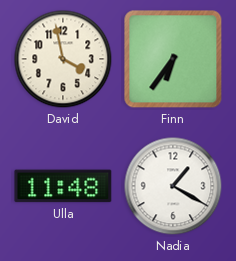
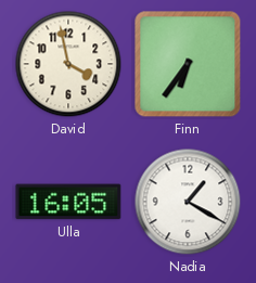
Ulla: 11:48 -> 16:05
